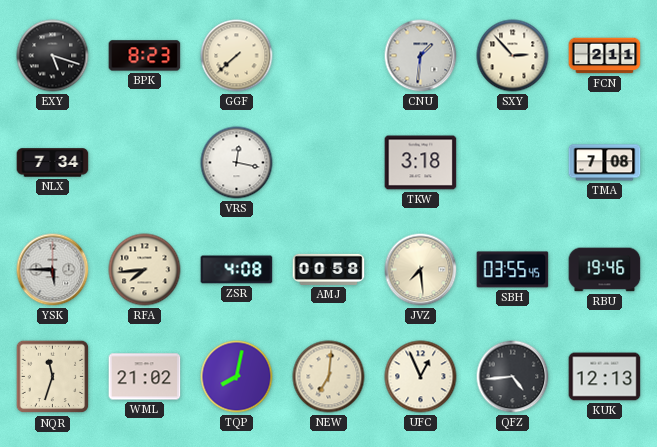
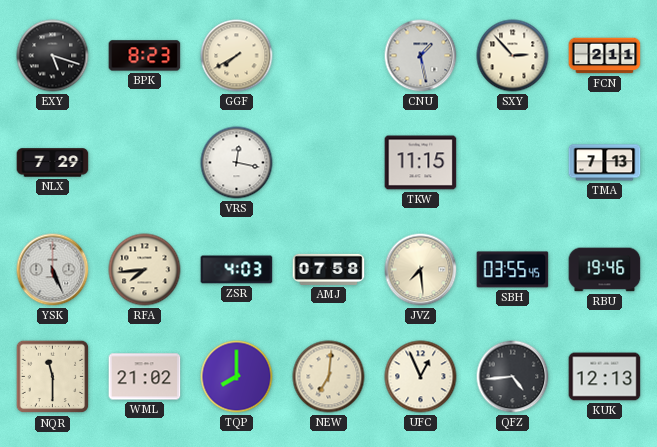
GGF: 7:38 -> 7:40
CNU: 1:31 -> 1:28
NLX: 7:34 -> 7:29
TKW: 3:18 -> 11:15
TMA: 7:08 -> 7:13
YSK: 5:45 -> 5:26
ZSR: 4:08 -> 4:03
AMJ: 00:58 -> 07:58
NQR: 11:33 -> 11:30
TQP: 8:02 -> 8:00
